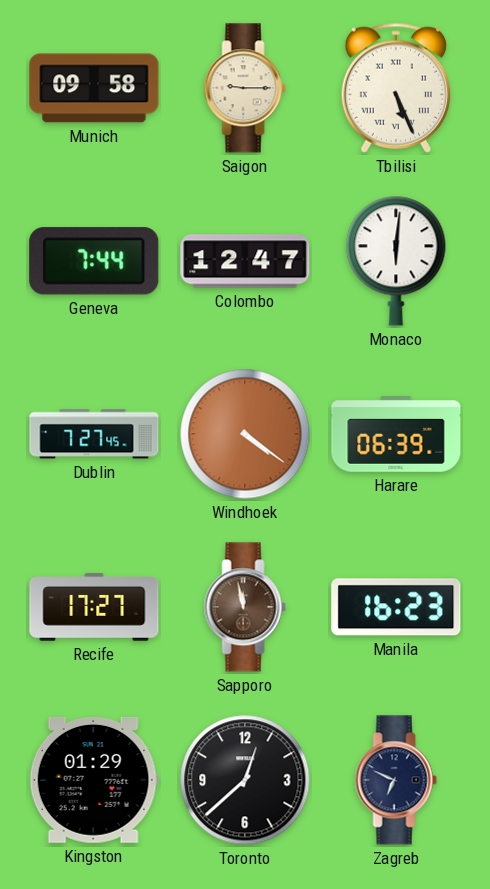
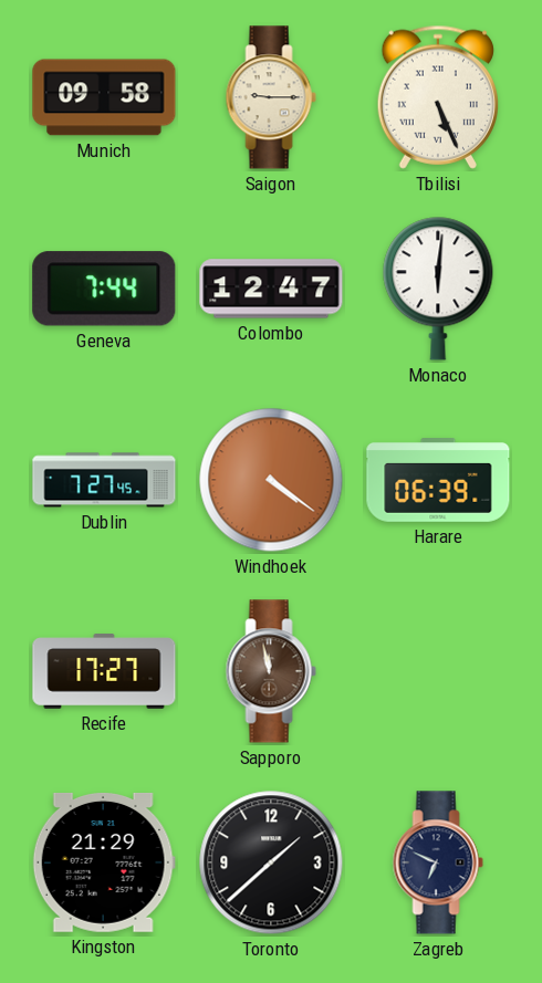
Manila: 16:23 -> none
Kingston: 01:29 -> 21:29
Toronto: 12:38 -> 1:38
